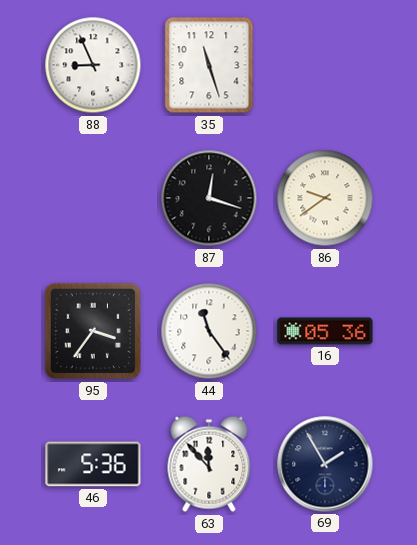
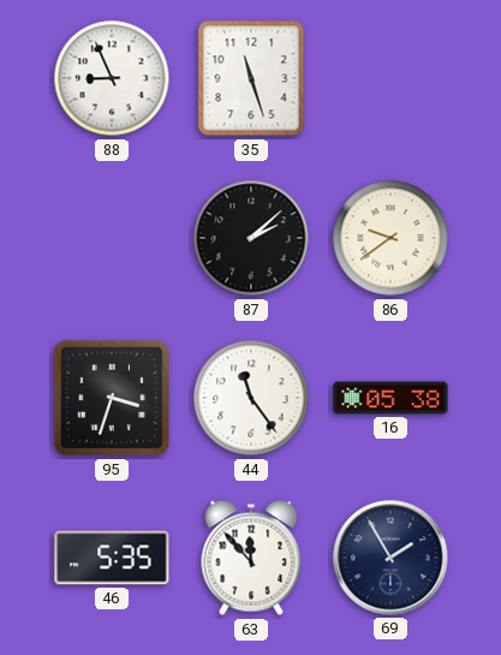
87: 12:18 -> 2:08
95: 3:36 -> 3:33
16: 05:36 -> 05:38
46: 5:36 -> 5:35
